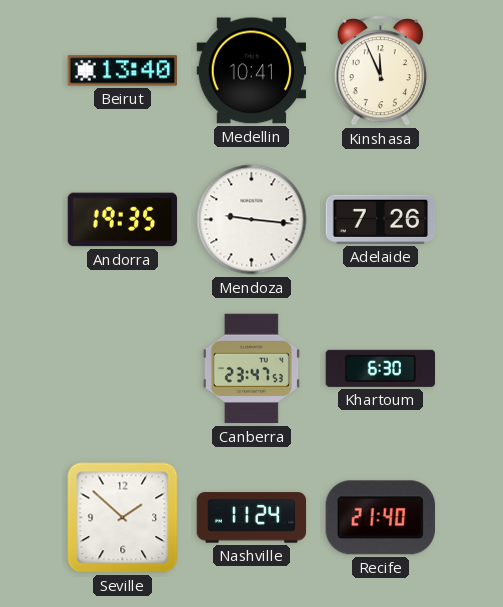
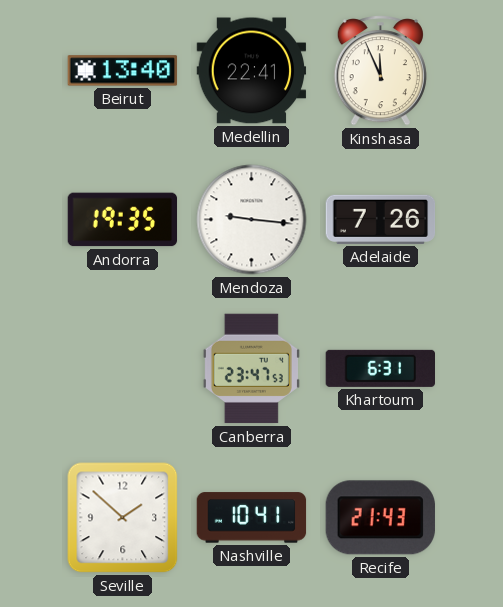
Medellin: 10:41 -> 22:41
Khartoum: 6:30 -> 6:31
Nashville: 11:24 -> 10:41
Recife: 21:40 -> 21:43
